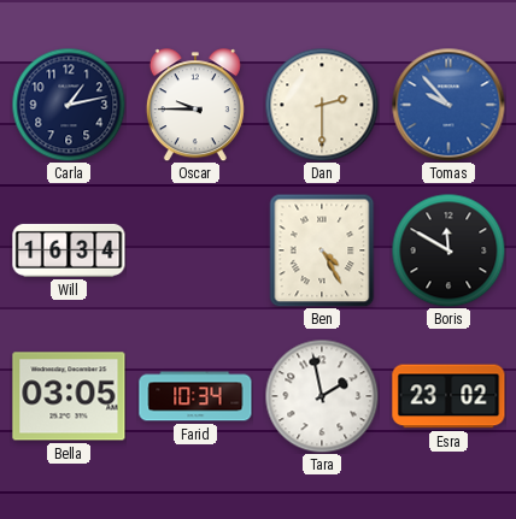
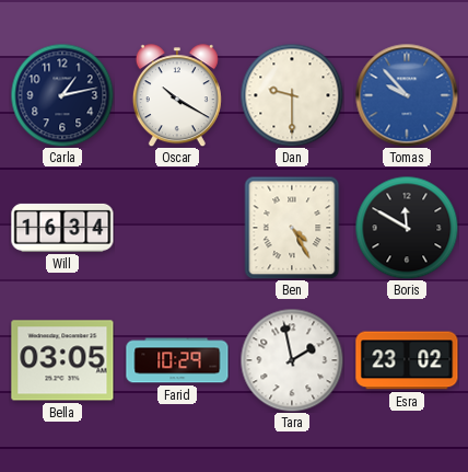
Oscar: 9:45 -> 10:20
Dan: 2:30 -> 9:30
Farid: 10:34 -> 10:29
